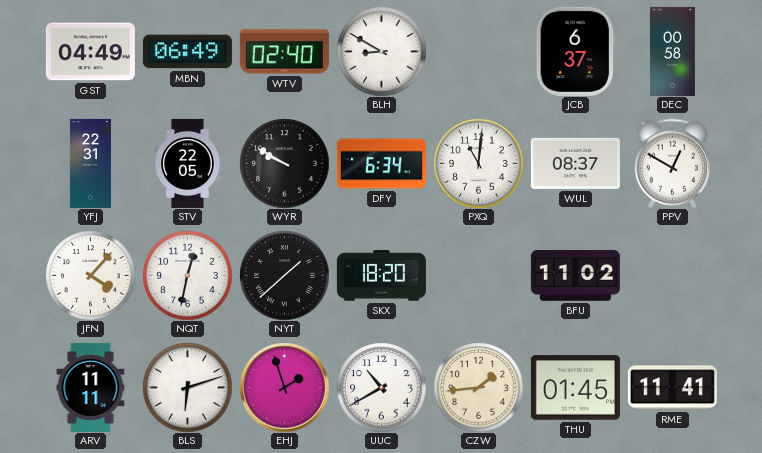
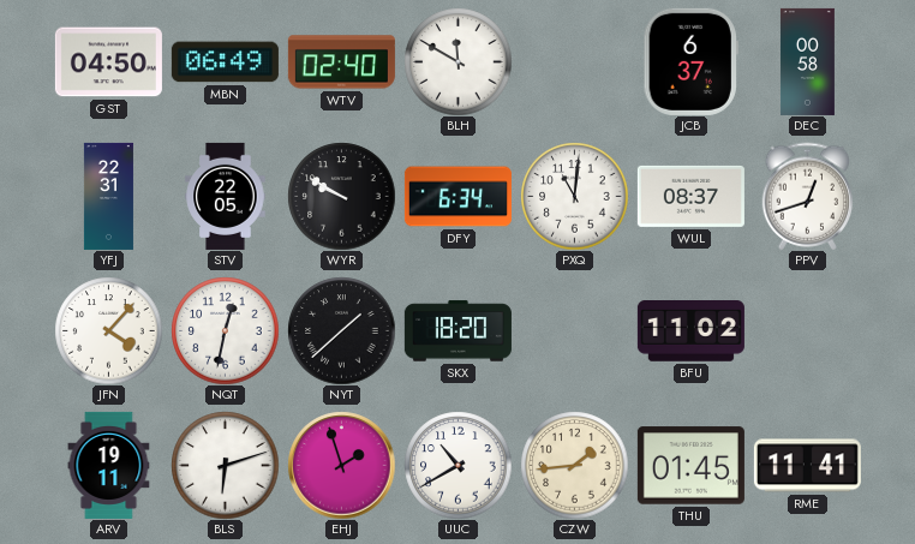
GST: 04:49 -> 04:50
BLH: 8:50 -> 11:50
PPV: 12:50 -> 12:42
ARV: 11:11 -> 19:11
